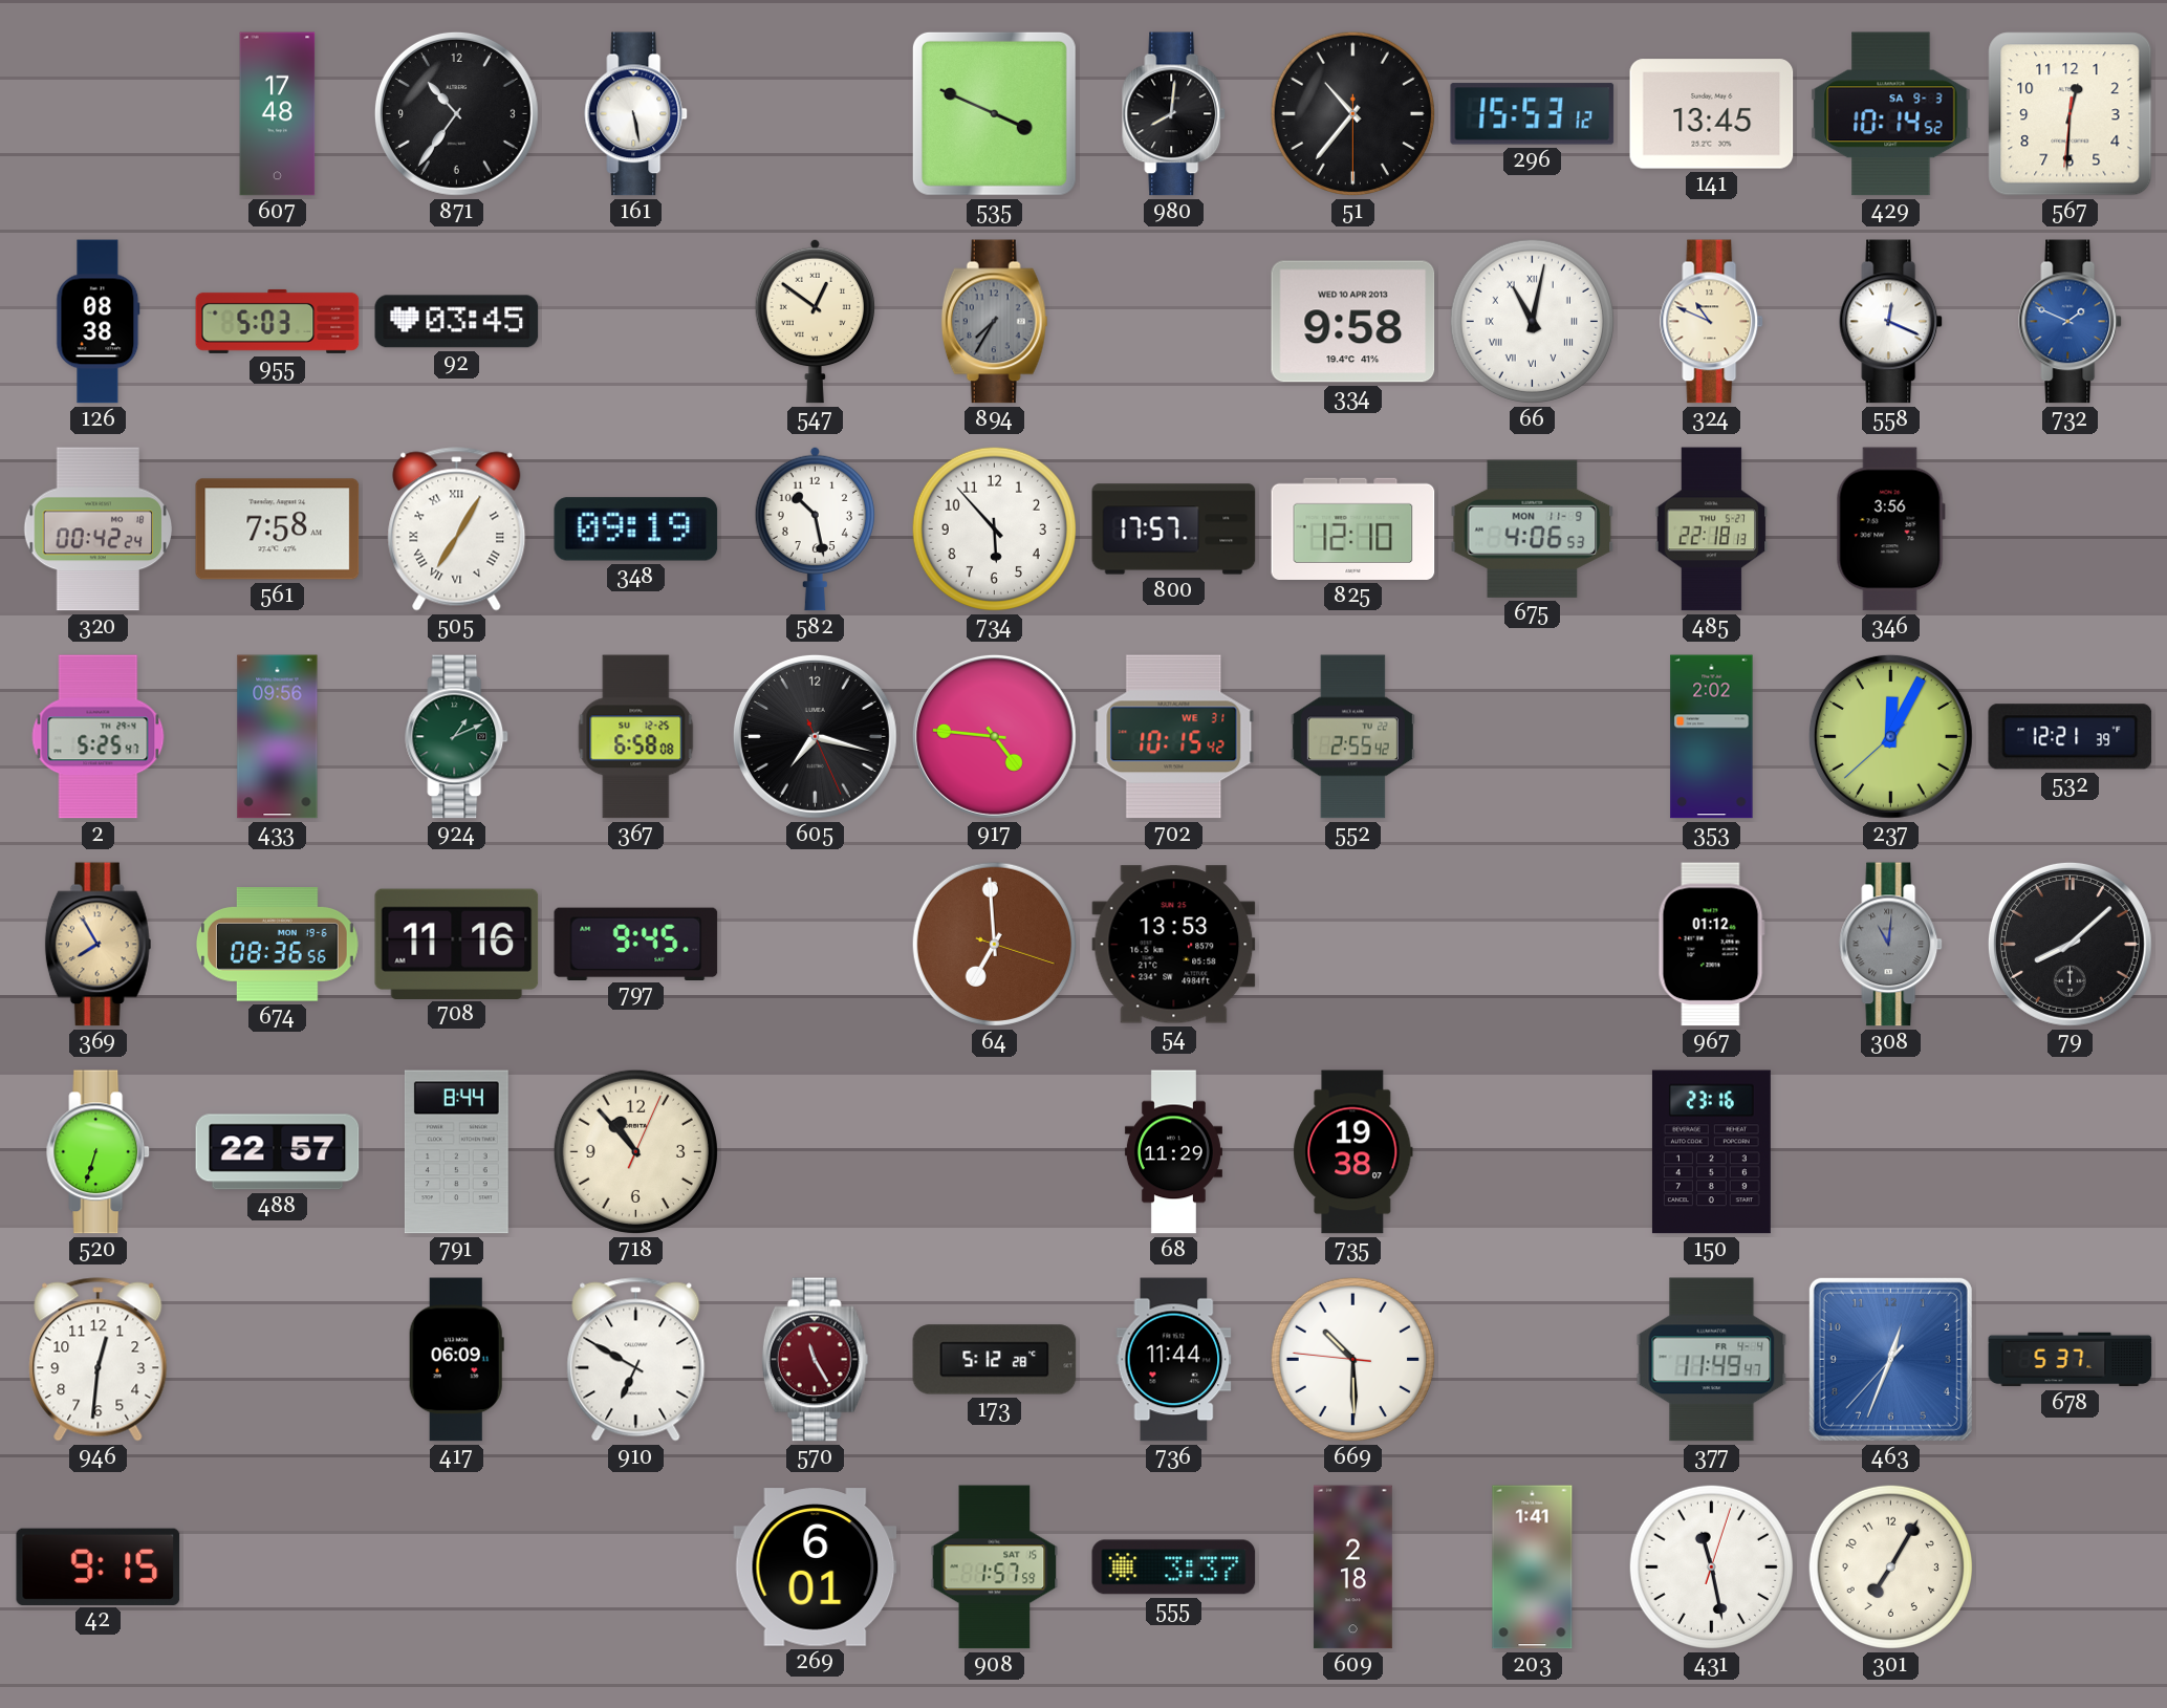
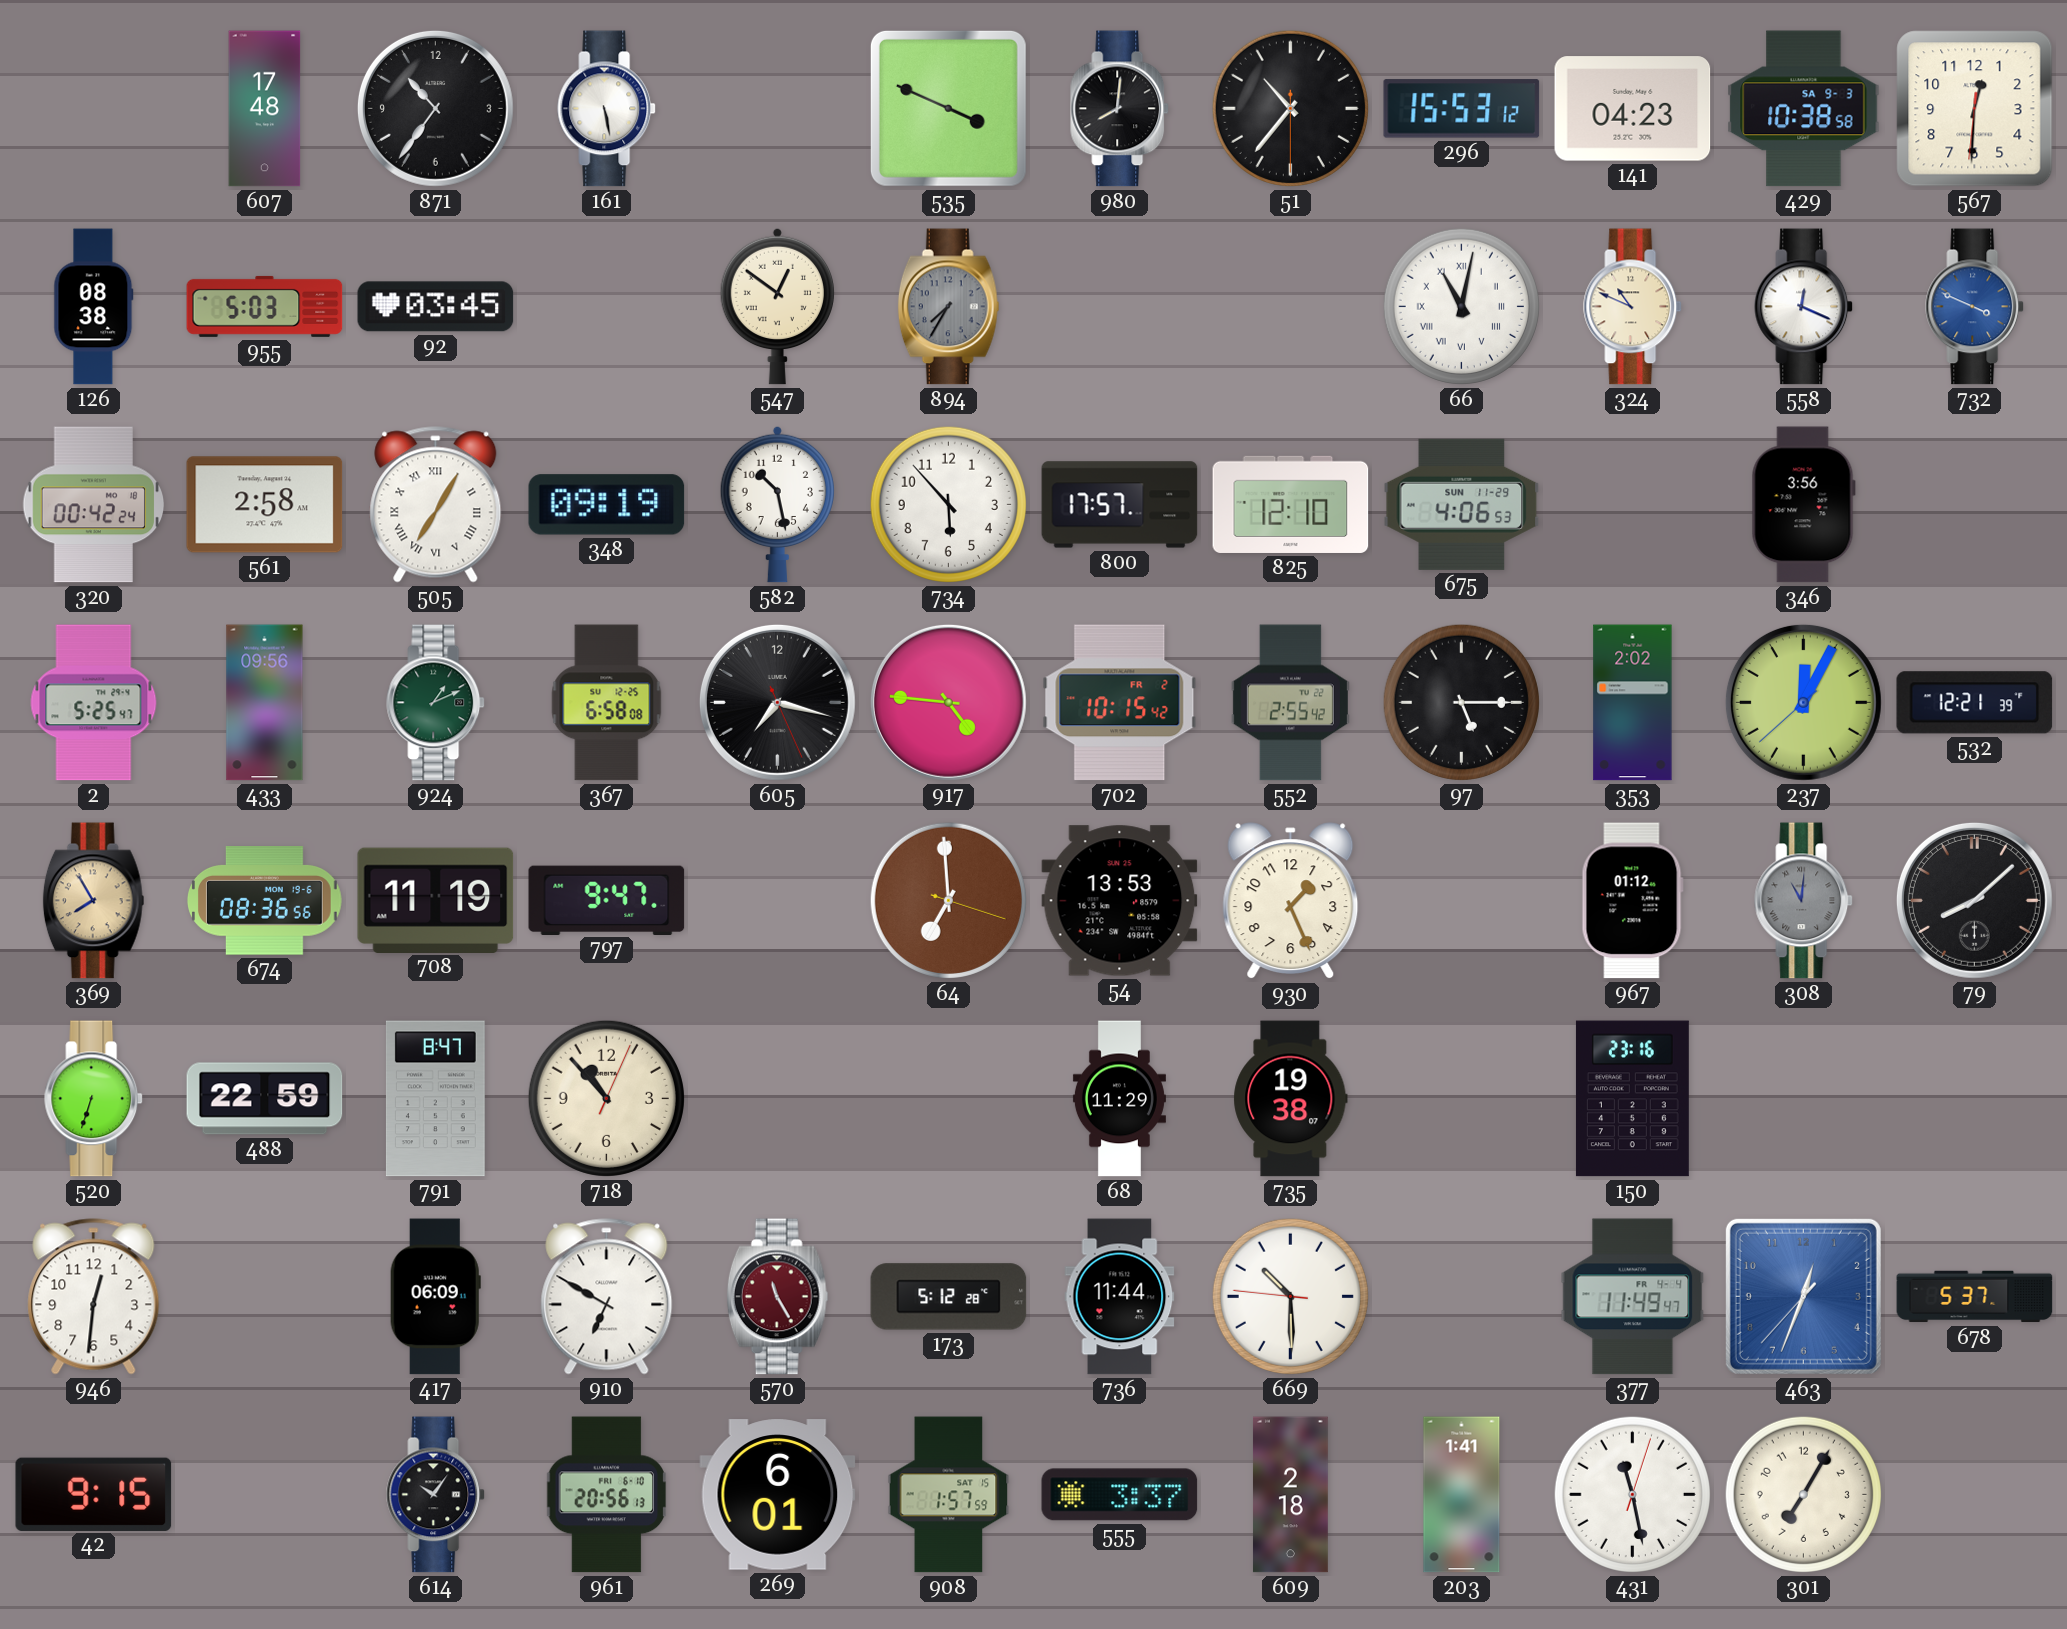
141: 13:45 -> 04:23
429: 10:14 -> 10:38
334: 9:58 -> none
732: 1:49 -> 3:49
561: 7:58 -> 2:58
675 date: MON 11-9 -> SUN 11-29
485: 22:18 -> none
702 date: WE 31 -> FR 2
97: none -> 5:15
708: 11:16 -> 11:19
797: 9:45 -> 9:47
930: none -> 1:26
488: 22:57 -> 22:59
791: 8:44 -> 8:47
614: none -> 10:06
961: none -> 20:56
